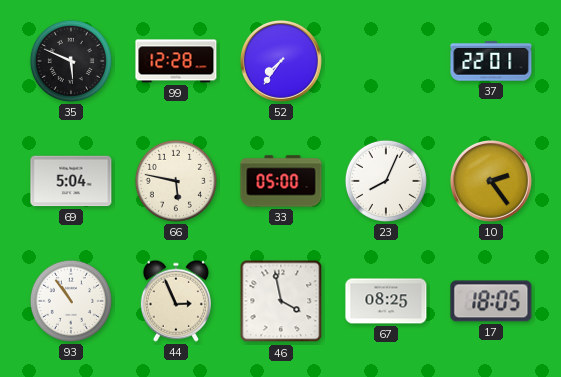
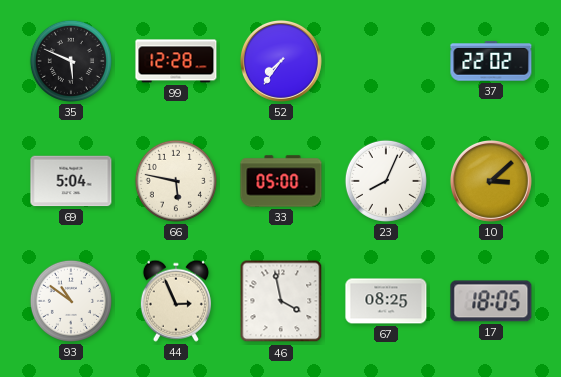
37: 22:01 -> 22:02
10: 2:24 -> 3:08
93: 10:54 -> 10:51
